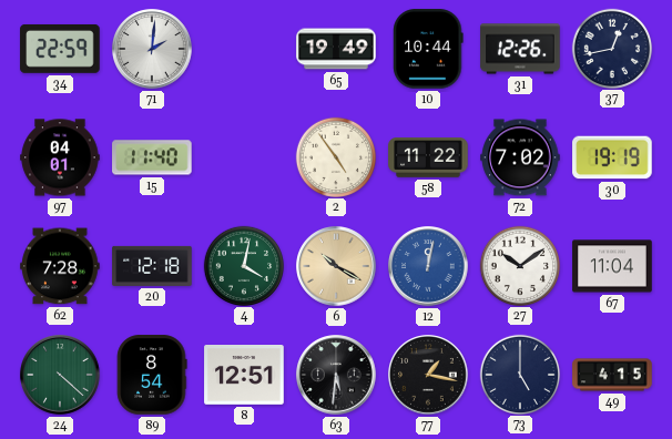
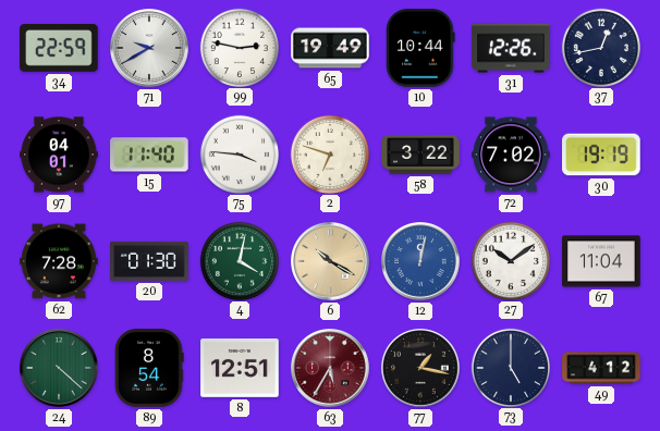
71: 2:01 -> 9:40
99: none -> 2:47
75: none -> 3:46
2: 4:54 -> 6:48
58: 11:22 -> 3:22
20: 12:18 -> 01:30
63: 5:31 -> 5:35
63 dial: black -> burgundy
49: 4:15 -> 4:12
